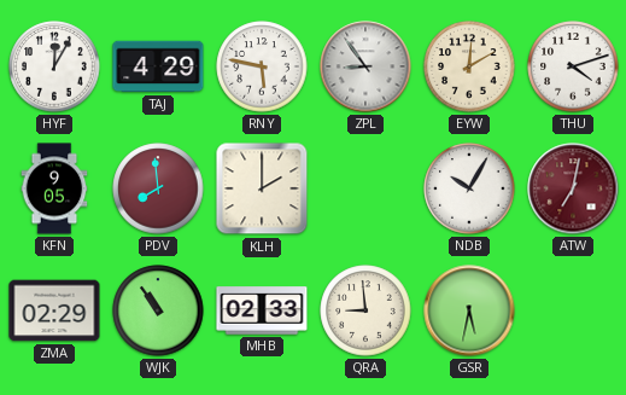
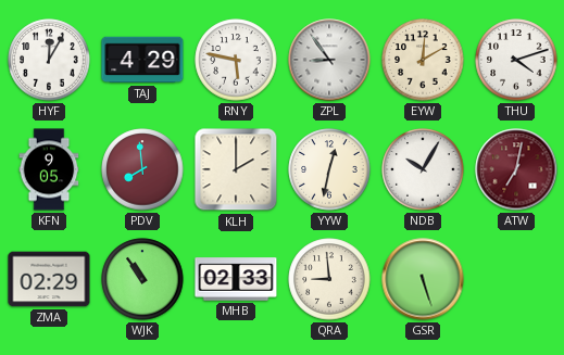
YYW: none -> 12:32
GSR: 5:32 -> 5:27
